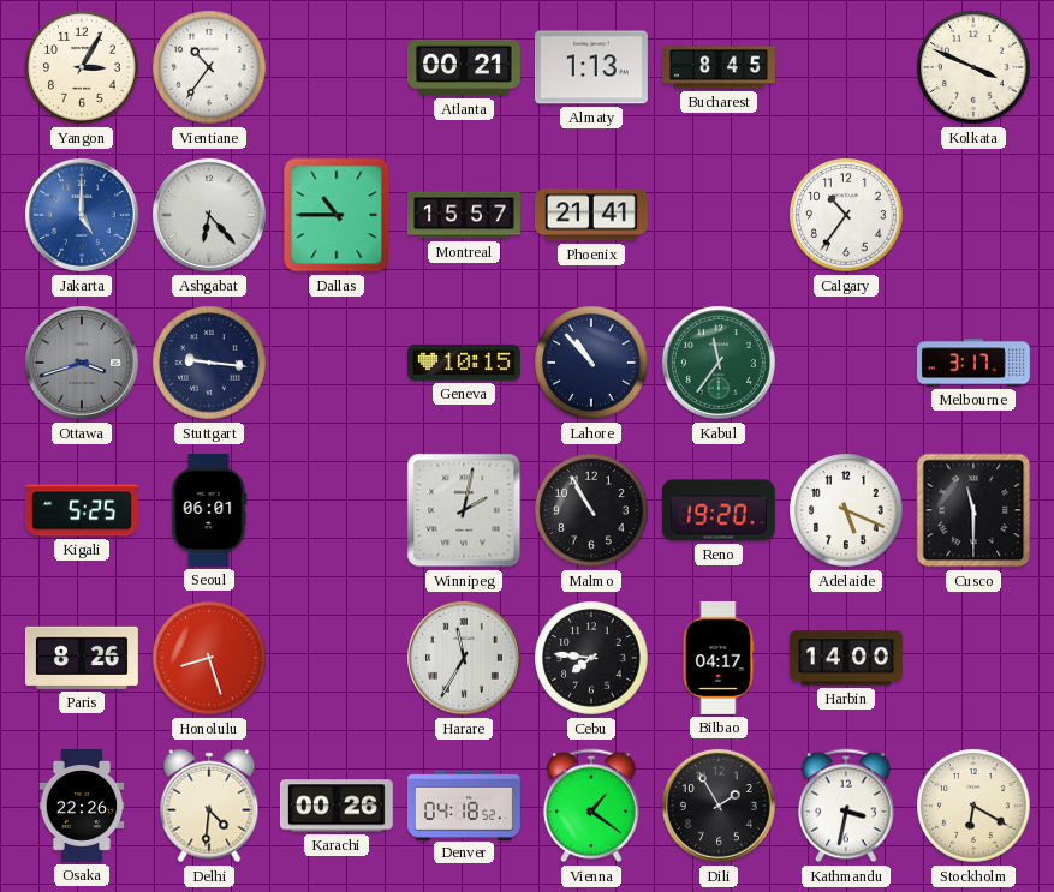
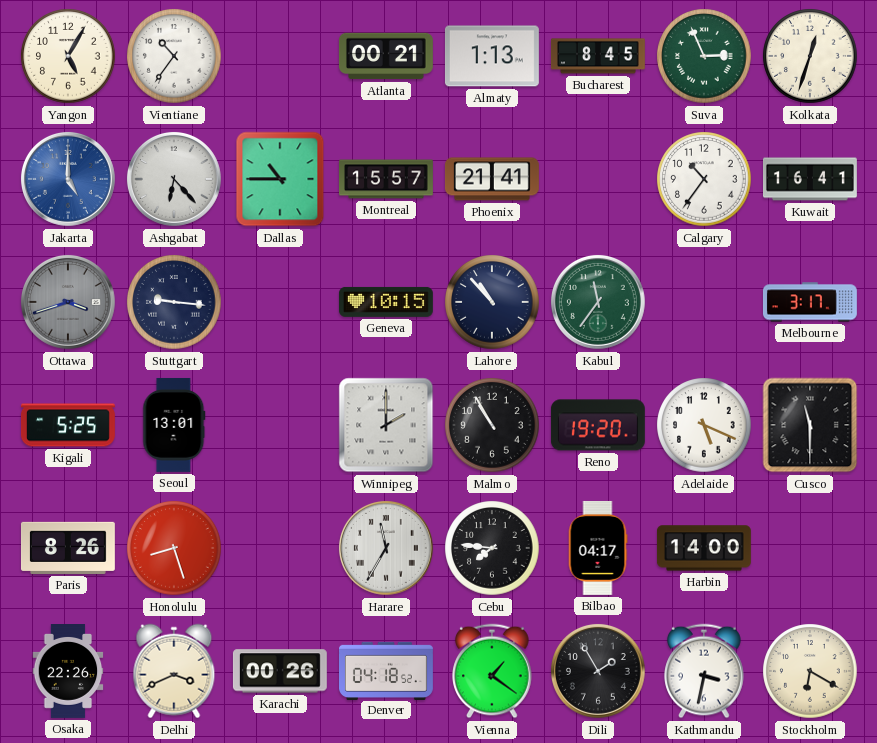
Yangon: 3:05 -> 5:05
Suva: none -> 2:56
Kolkata: 3:49 -> 12:33
Kuwait: none -> 16:41
Seoul: 06:01 -> 13:01
Winnipeg: 2:02 -> 2:00
Delhi: 4:31 -> 3:41
